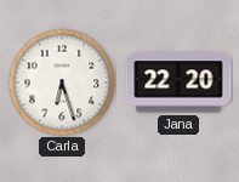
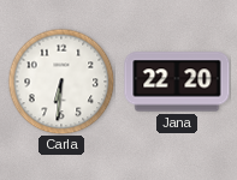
Carla: 6:27 -> 6:31
